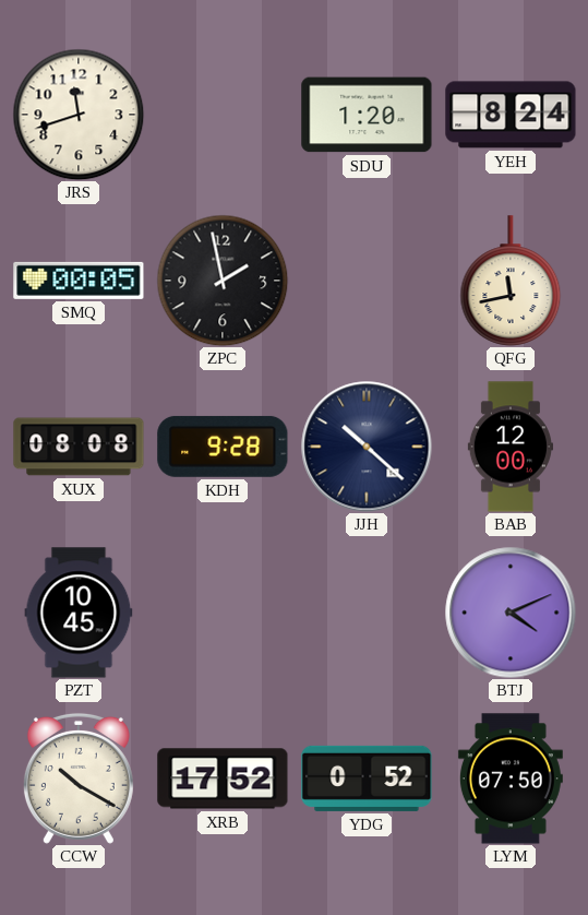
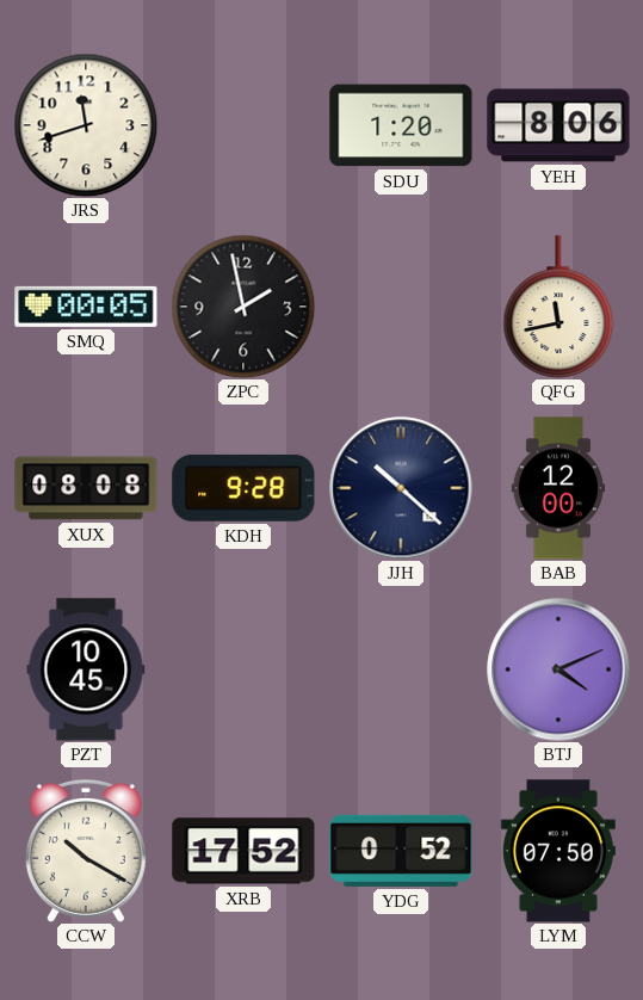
YEH: 8:24 -> 8:06
